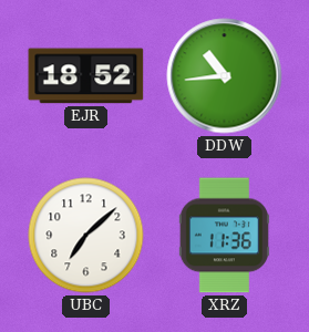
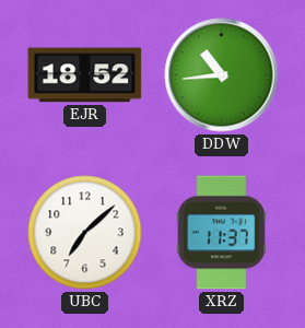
XRZ: 11:36 -> 11:37
